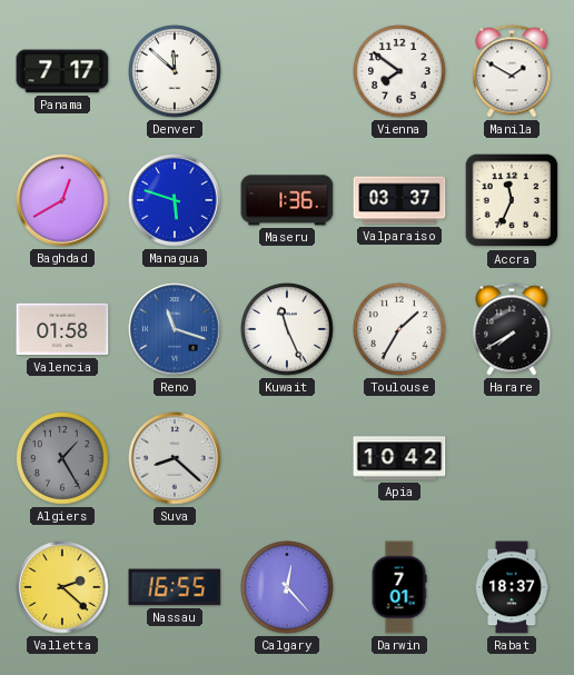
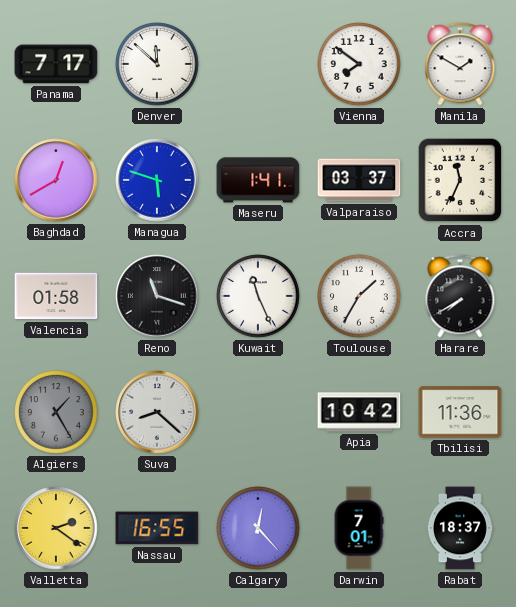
Maseru: 1:36 -> 1:41
Reno dial: blue -> black
Tbilisi: none -> 11:36
Valletta: 2:22 -> 2:21
